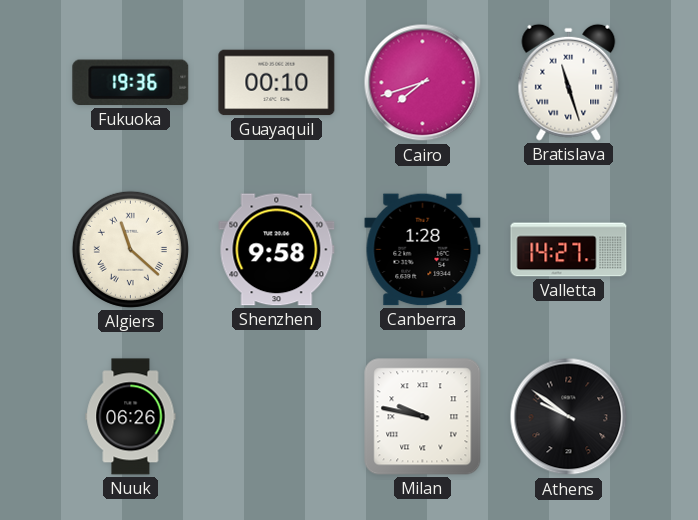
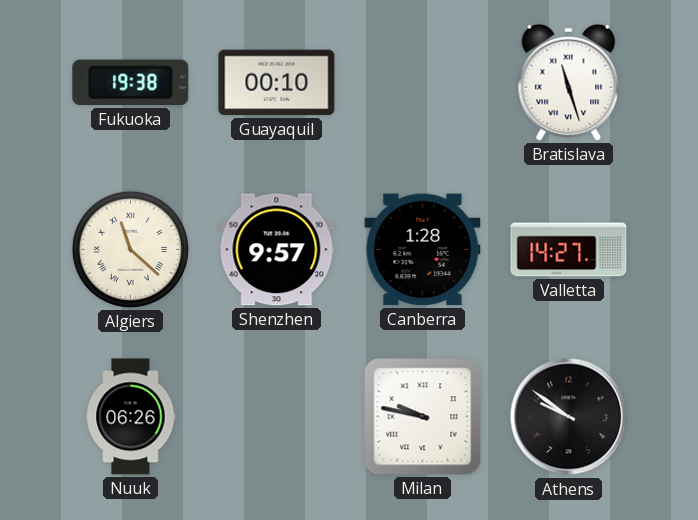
Fukuoka: 19:36 -> 19:38
Cairo: 7:42 -> none
Shenzhen: 9:58 -> 9:57
